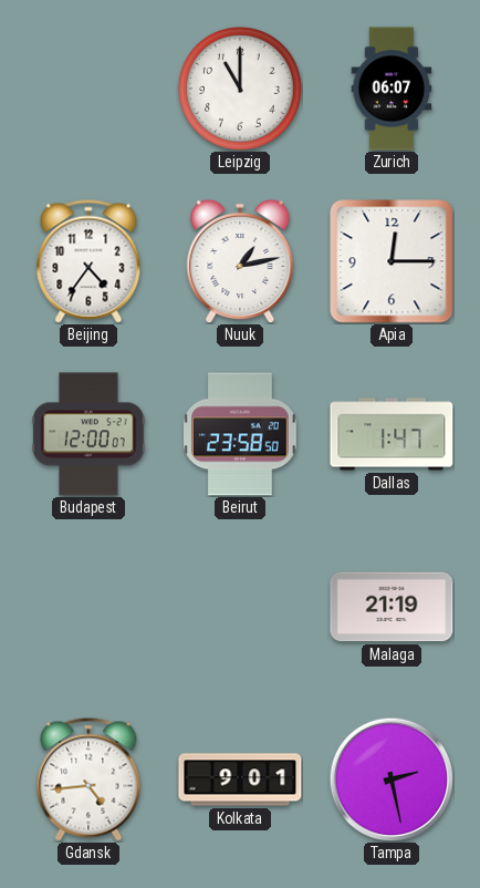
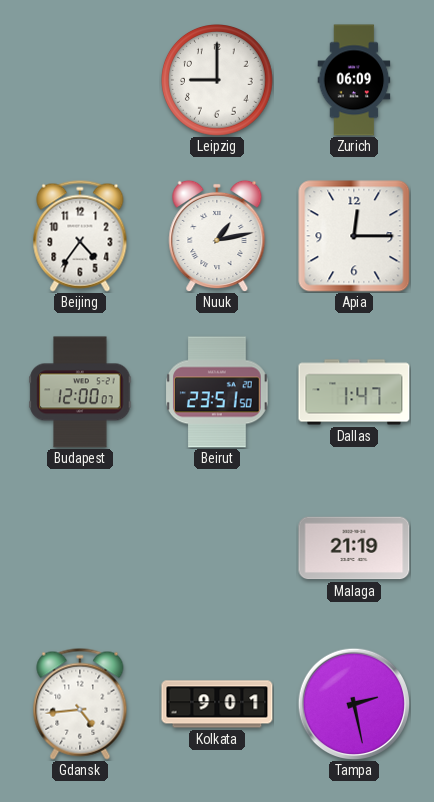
Leipzig: 11:00 -> 9:00
Zurich: 06:07 -> 06:09
Beirut: 23:58 -> 23:51
